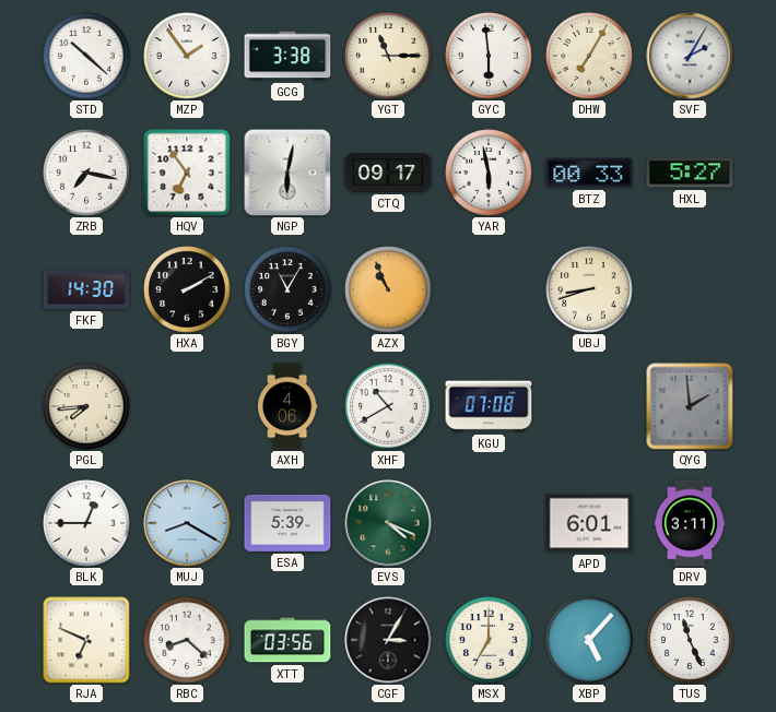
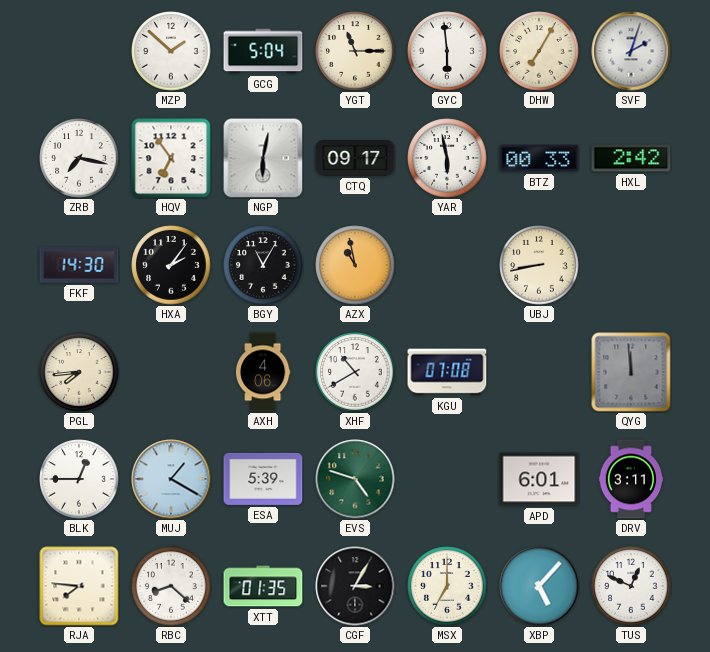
STD: 10:22 -> none
MZP: 1:54 -> 1:52
GCG: 3:38 -> 5:04
SVF: 2:05 -> 2:03
HXL: 5:27 -> 2:42
HXA: 2:10 -> 2:06
AZX: 10:56 -> 10:58
UBJ: 8:42 -> 8:43
QYG: 1:59 -> 11:59
MUJ: 8:20 -> 1:20
EVS: 4:19 -> 4:48
RJA: 6:49 -> 7:46
XTT: 03:56 -> 01:35
TUS: 11:26 -> 12:49
